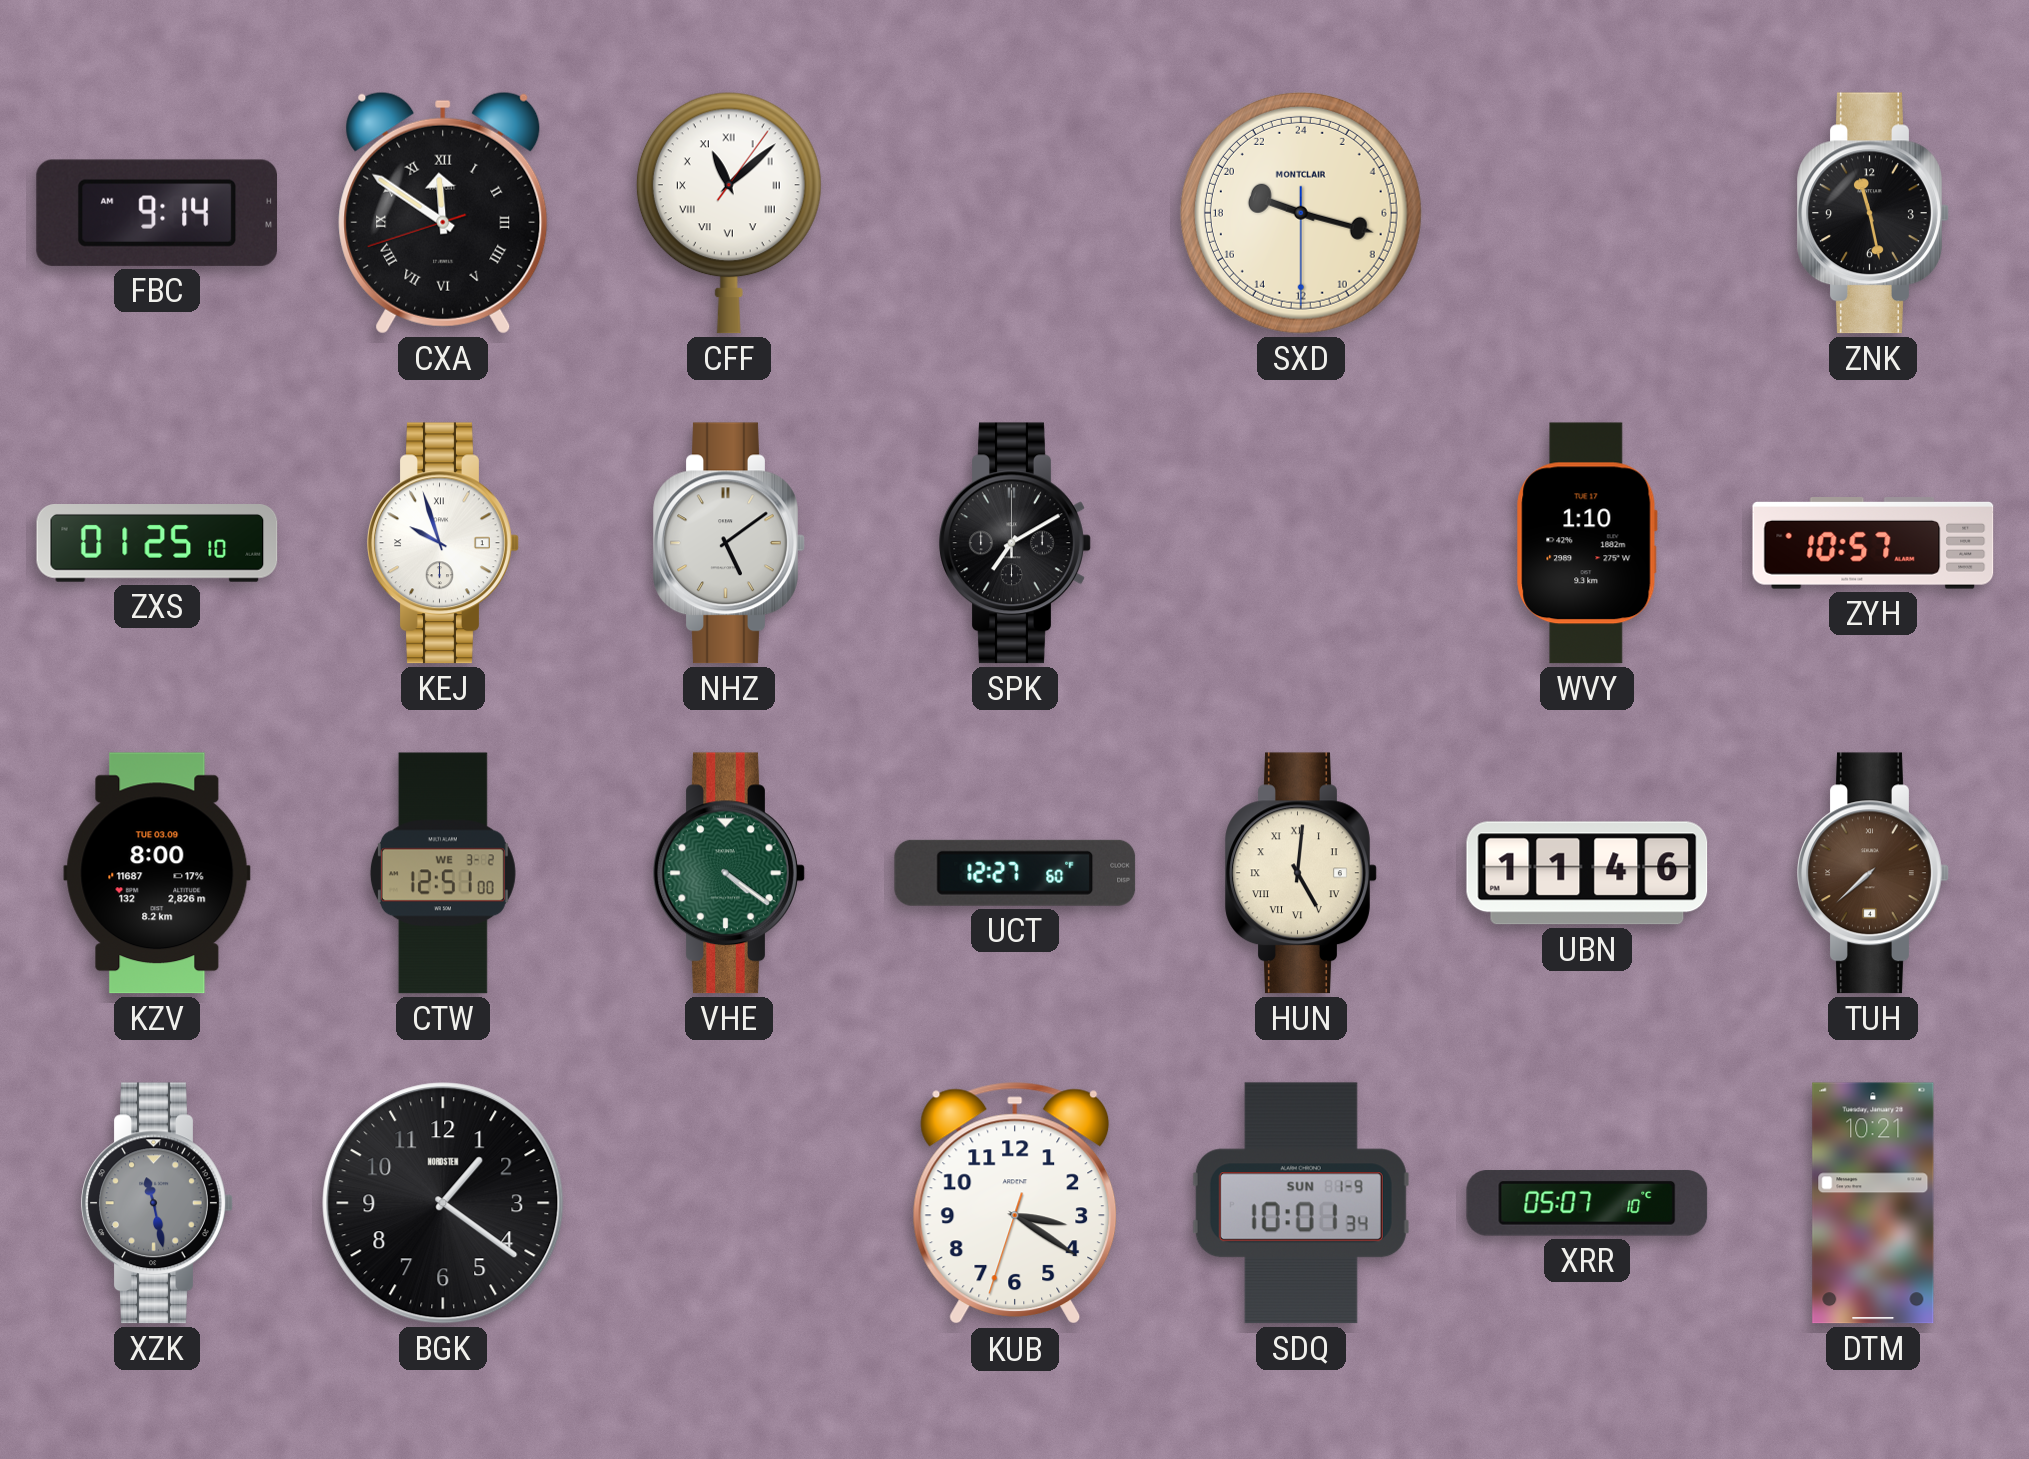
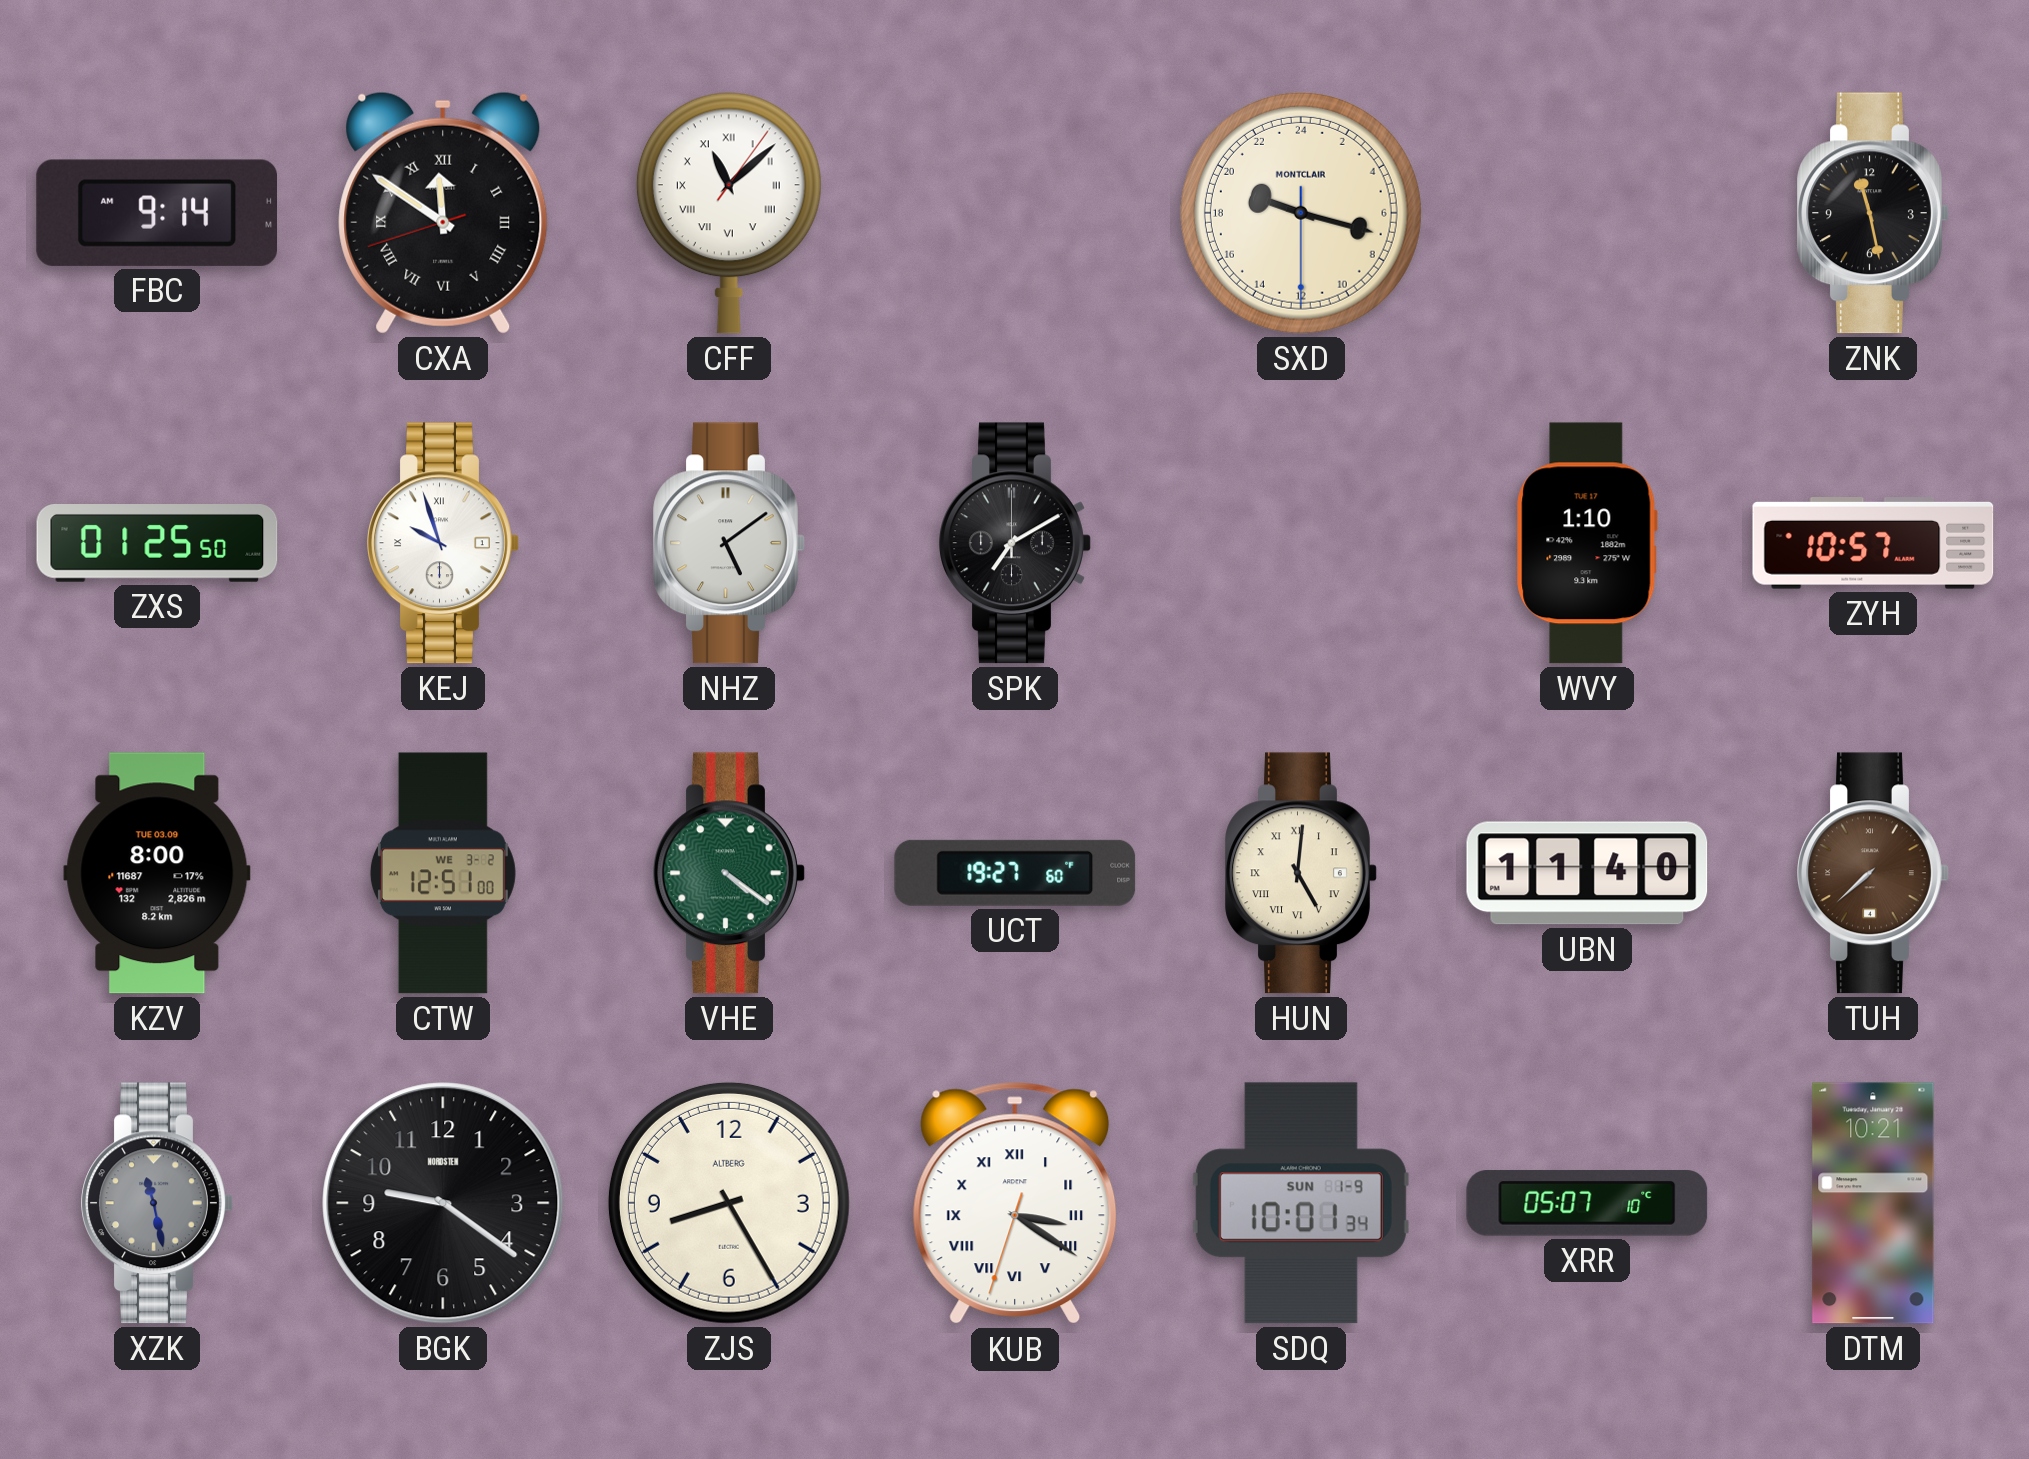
ZXS: 01:25:10 -> 01:25:50
UCT: 12:27 -> 19:27
UBN: 11:46 -> 11:40
BGK: 1:21 -> 9:21
ZJS: none -> 8:25
KUB numerals: Arabic -> Roman
